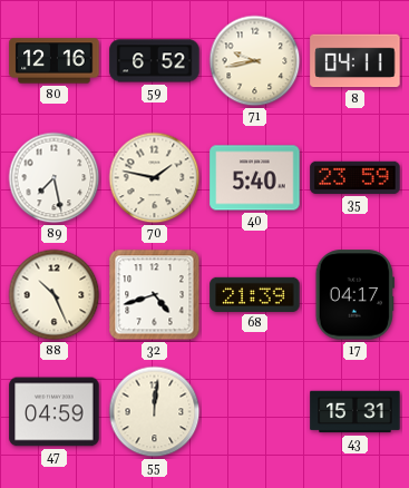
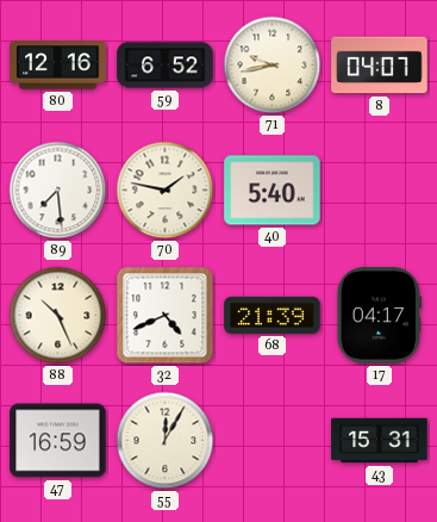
8: 04:11 -> 04:07
89: 7:28 -> 7:29
35: 23:59 -> none
32: 4:42 -> 4:41
47: 04:59 -> 16:59
55: 12:01 -> 12:05
